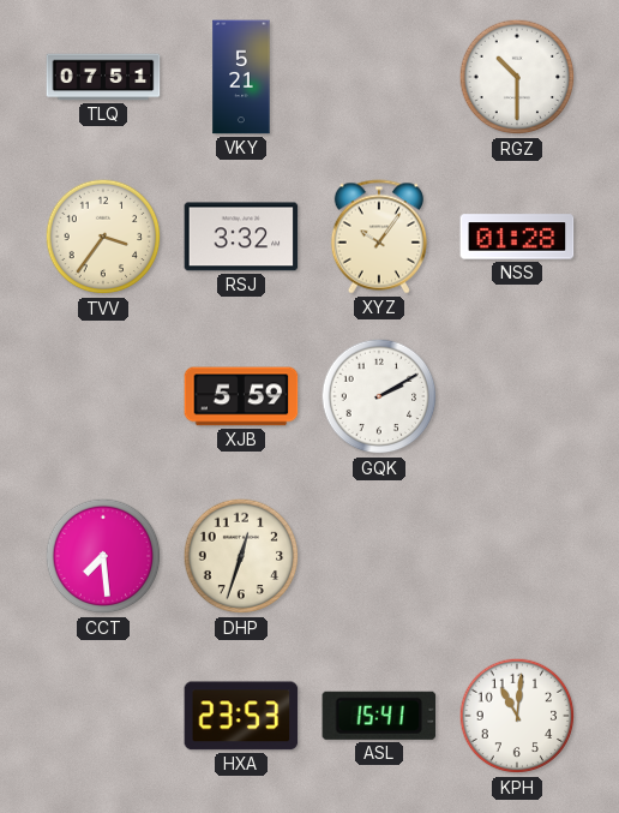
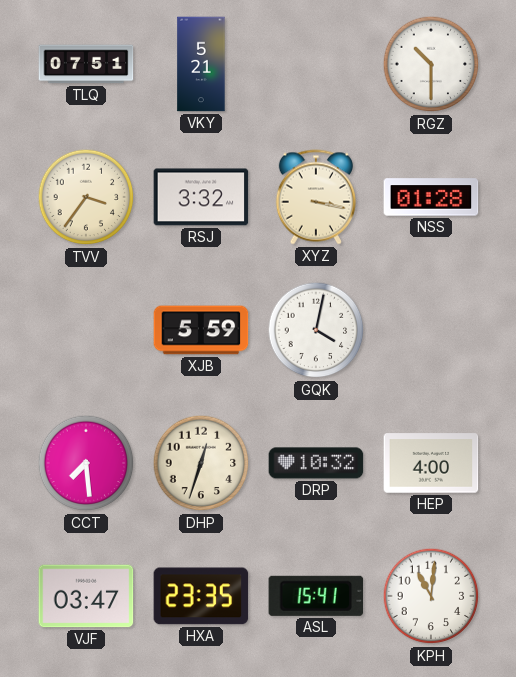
XYZ: 10:06 -> 3:17
GQK: 2:10 -> 4:02
DRP: none -> 10:32
HEP: none -> 4:00
VJF: none -> 03:47
HXA: 23:53 -> 23:35
